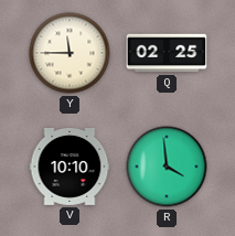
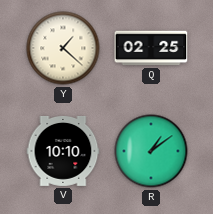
Y: 11:45 -> 1:22
R: 3:59 -> 1:09
